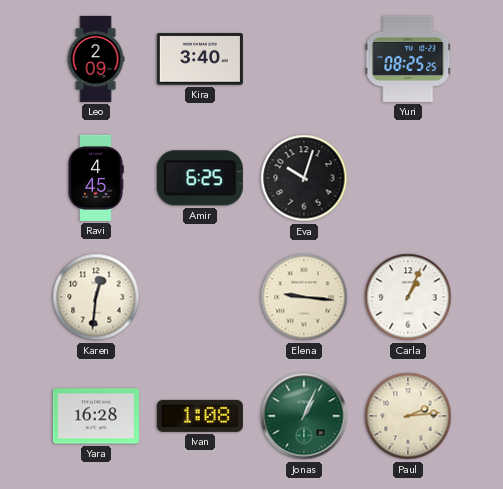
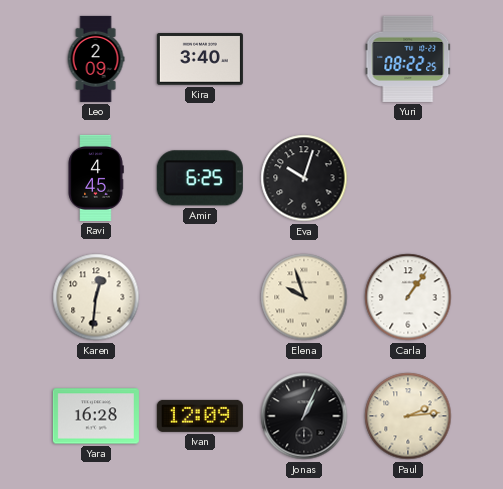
Yuri: 08:25 -> 08:22
Elena: 9:16 -> 9:57
Carla: 1:04 -> 1:06
Ivan: 1:08 -> 12:09
Jonas dial: green -> black
